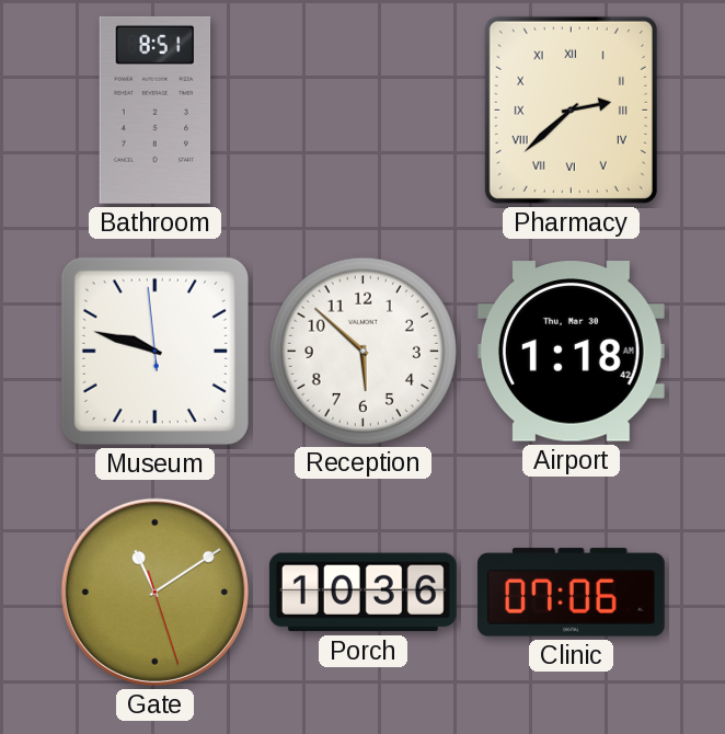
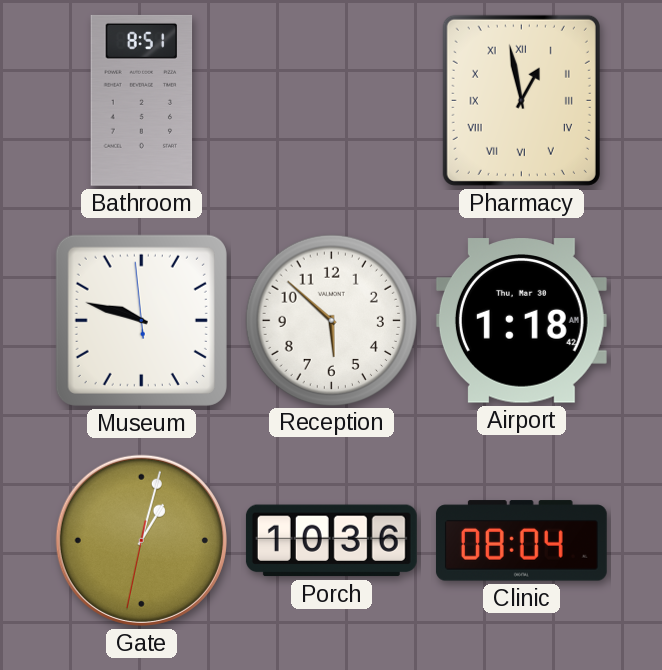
Pharmacy: 2:38 -> 12:58
Gate: 11:09 -> 1:02
Clinic: 07:06 -> 08:04
